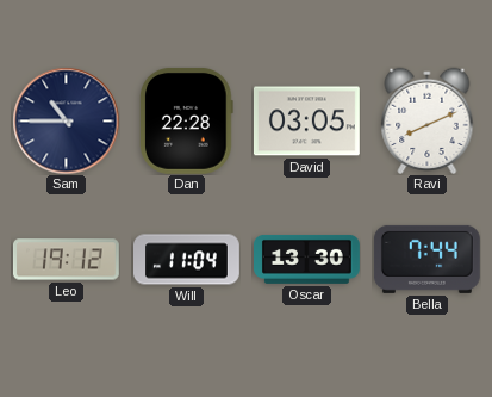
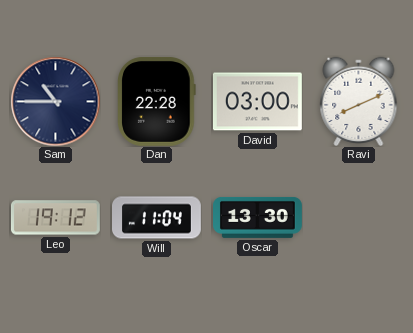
David: 03:05 -> 03:00
Bella: 7:44 -> none
